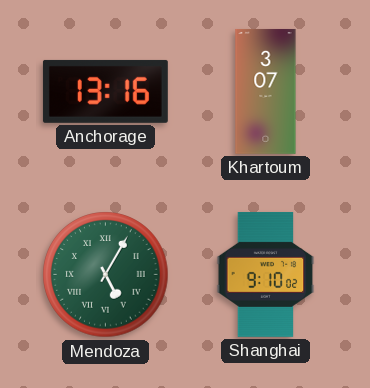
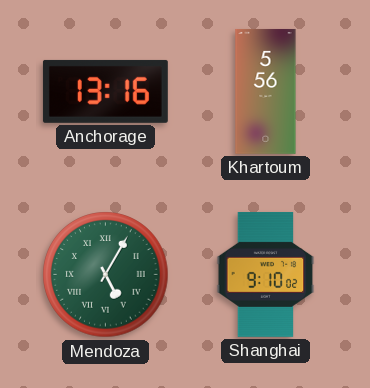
Khartoum: 3:07 -> 5:56
